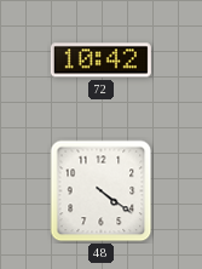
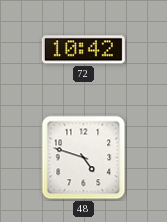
48: 4:21 -> 4:48
